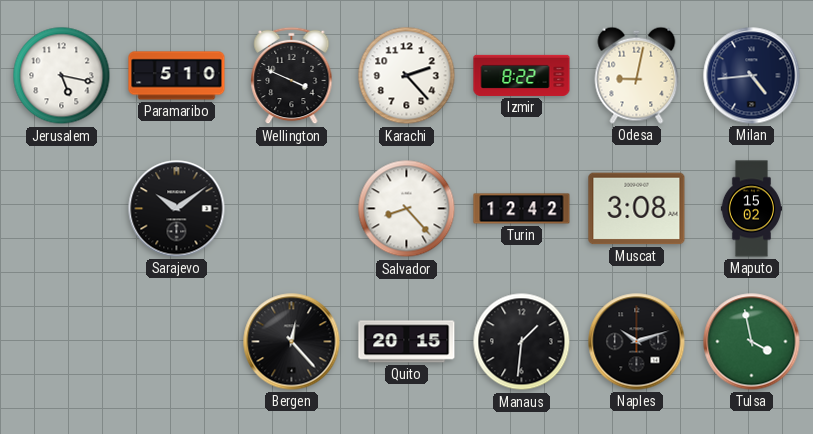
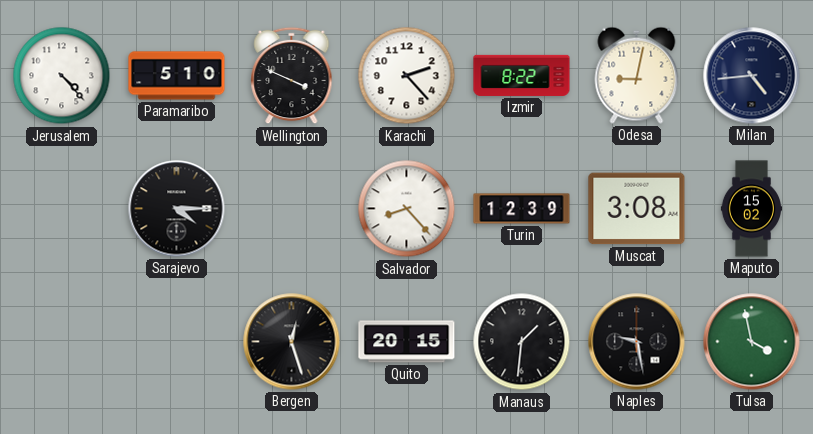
Jerusalem: 5:17 -> 4:23
Sarajevo: 10:09 -> 4:15
Turin: 12:42 -> 12:39
Bergen: 12:23 -> 12:27
Naples: 10:12 -> 9:28
